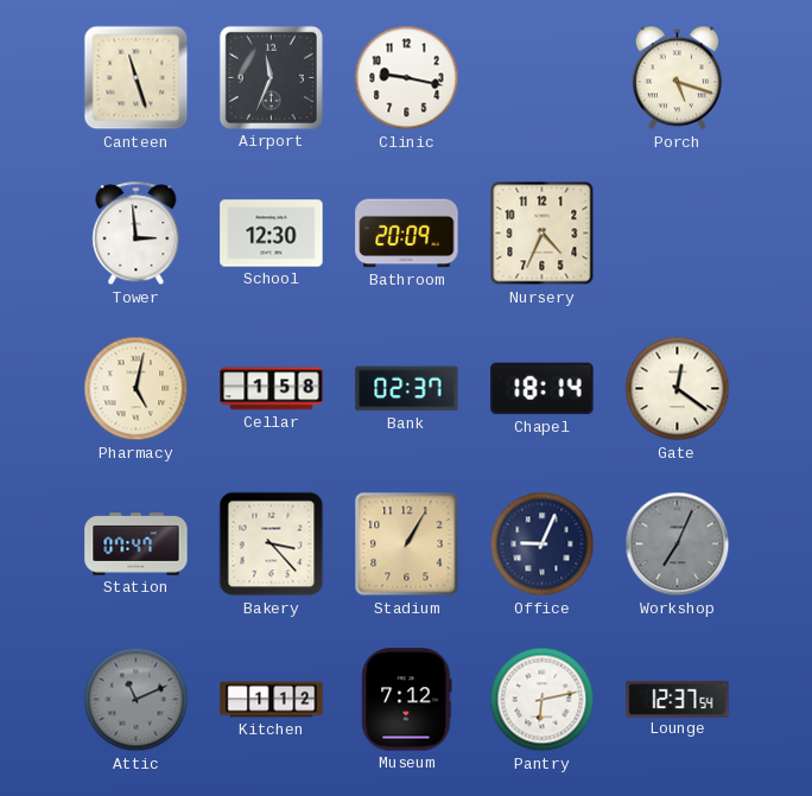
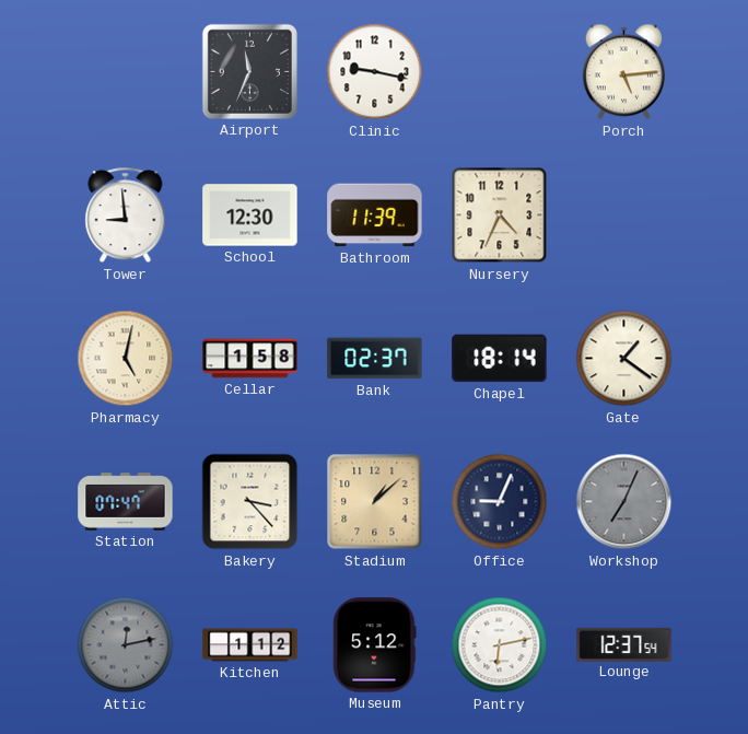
Canteen: 11:27 -> none
Porch: 5:18 -> 5:14
Tower: 2:59 -> 8:59
Bathroom: 20:09 -> 11:39
Gate: 12:21 -> 1:21
Stadium: 1:05 -> 1:08
Attic: 11:11 -> 12:13
Museum: 7:12 -> 5:12
